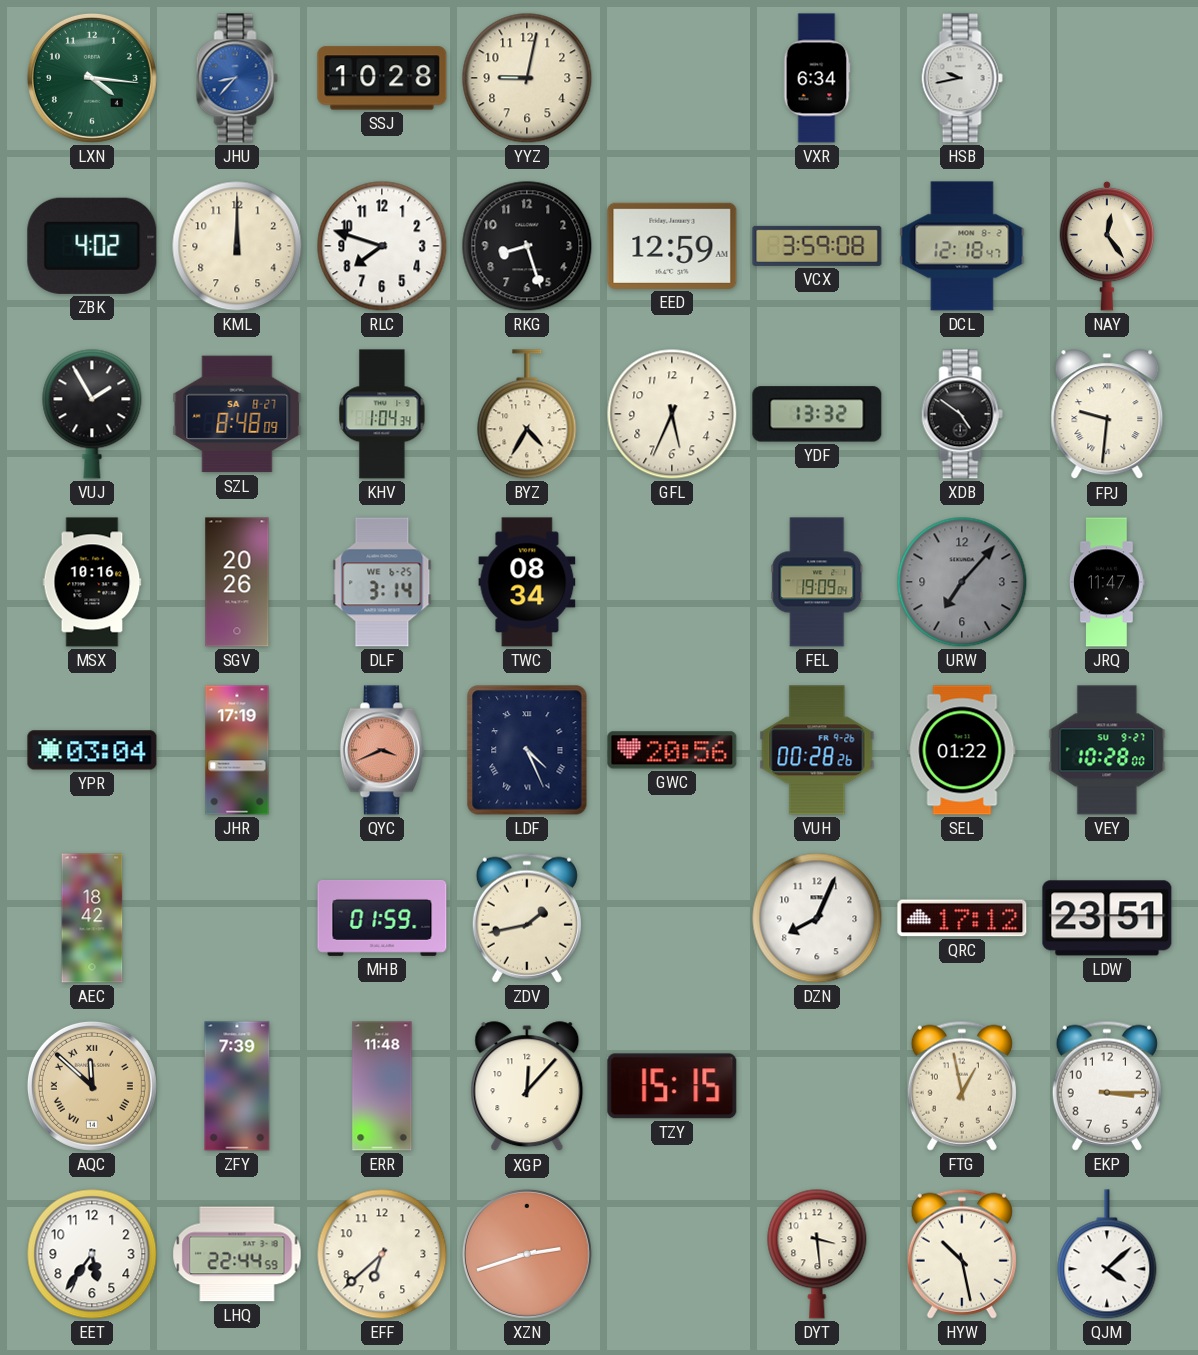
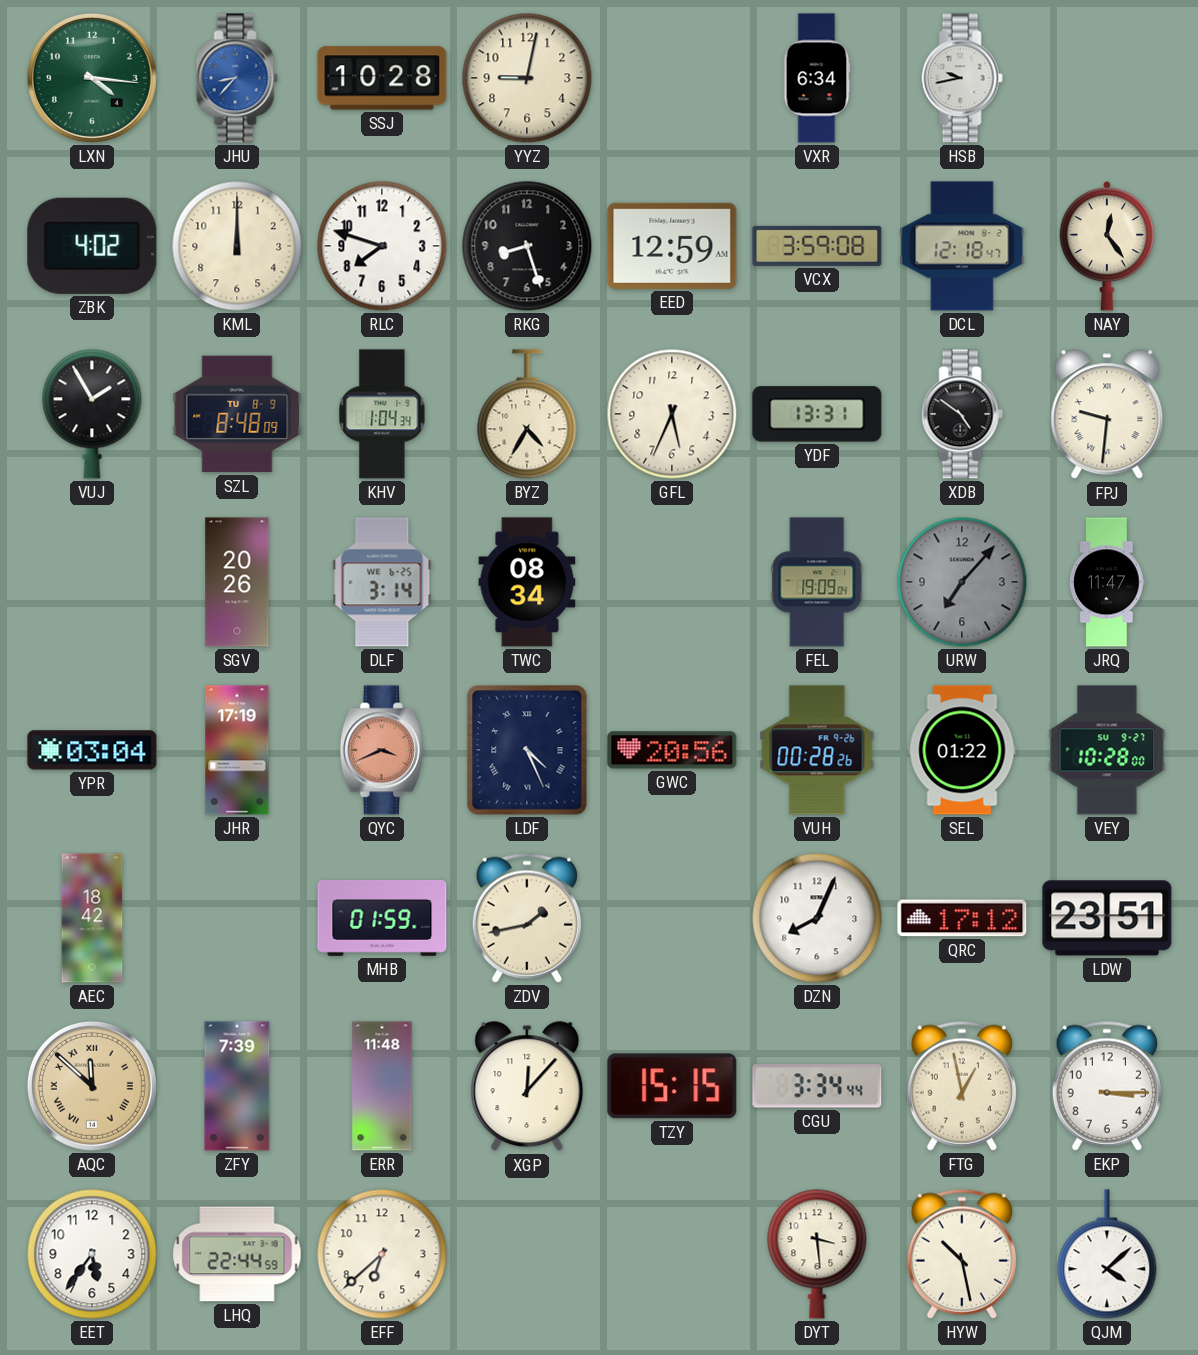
SZL date: SA 8-27 -> TU 8-9
YDF: 13:32 -> 13:31
MSX: 10:16 -> none
CGU: none -> 3:34
XZN: 2:42 -> none
